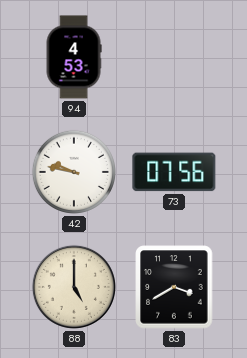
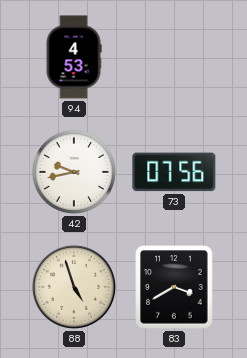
42: 9:47 -> 9:43
88: 5:00 -> 4:57
